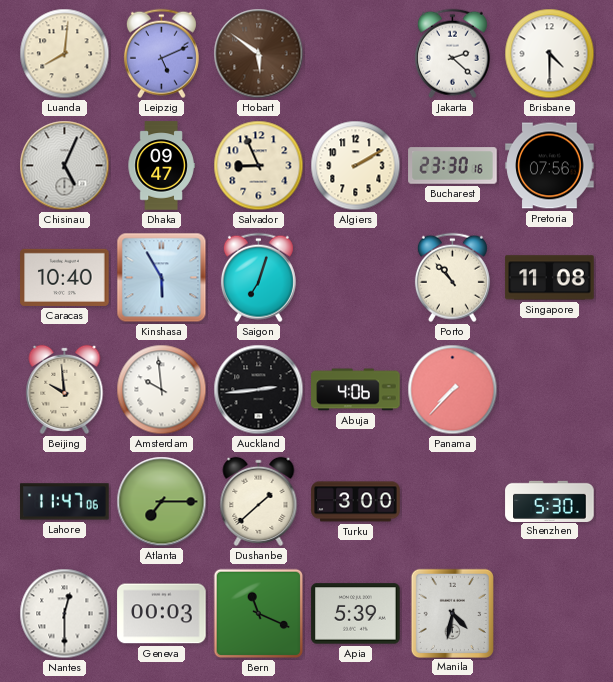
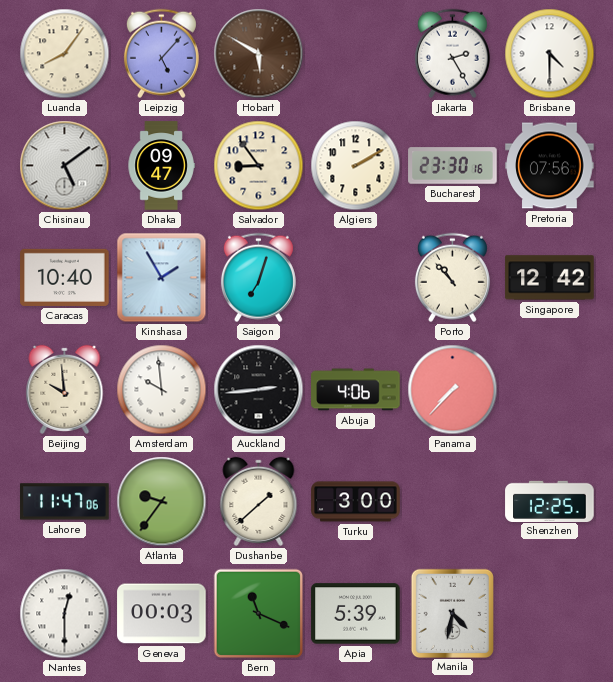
Luanda: 8:01 -> 8:06
Leipzig: 5:11 -> 5:07
Hobart: 5:51 -> 5:50
Jakarta: 2:22 -> 2:25
Chisinau: 5:04 -> 5:09
Salvador: 8:56 -> 8:54
Kinshasa: 5:55 -> 1:55
Singapore: 11:08 -> 12:42
Atlanta: 7:15 -> 9:36
Shenzhen: 5:30 -> 12:25
